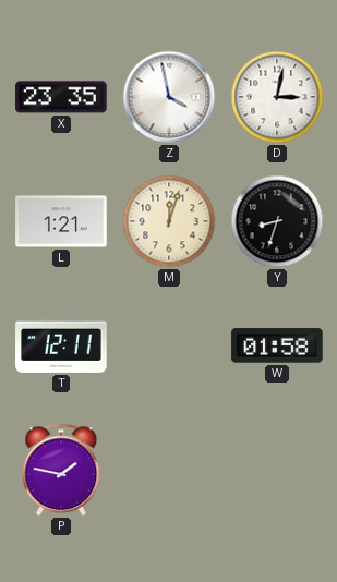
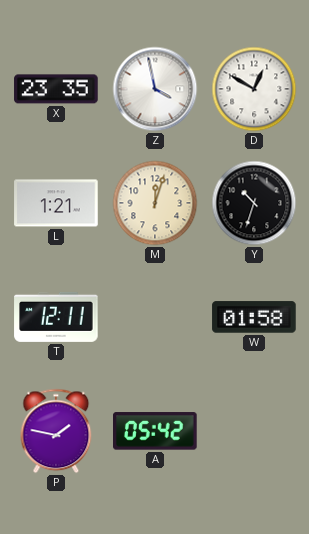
D: 3:02 -> 12:50
Y: 8:33 -> 10:33
A: none -> 05:42
